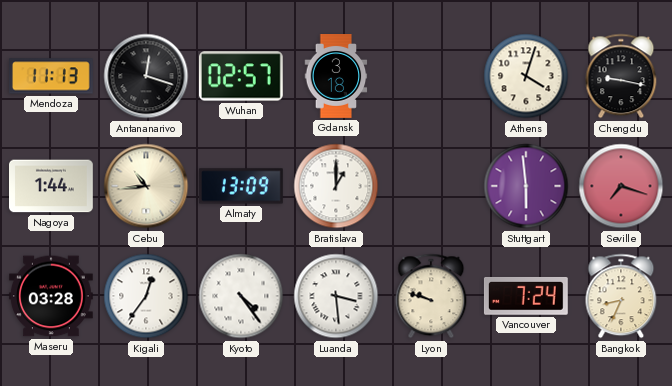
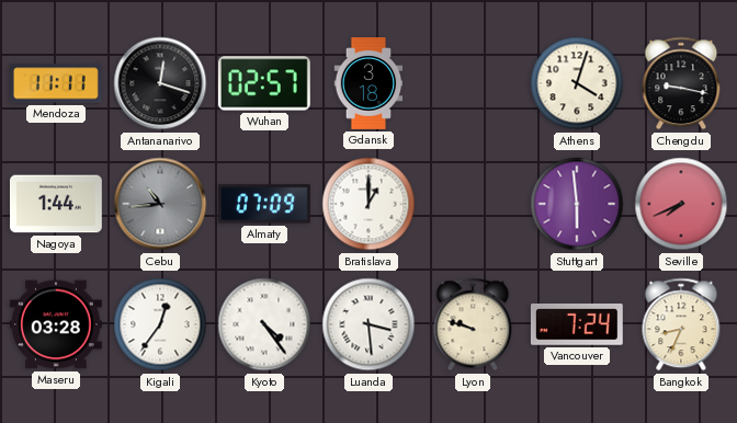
Mendoza: 11:13 -> 11:11
Cebu dial: cream -> grey
Almaty: 13:09 -> 07:09
Seville: 7:18 -> 7:41
